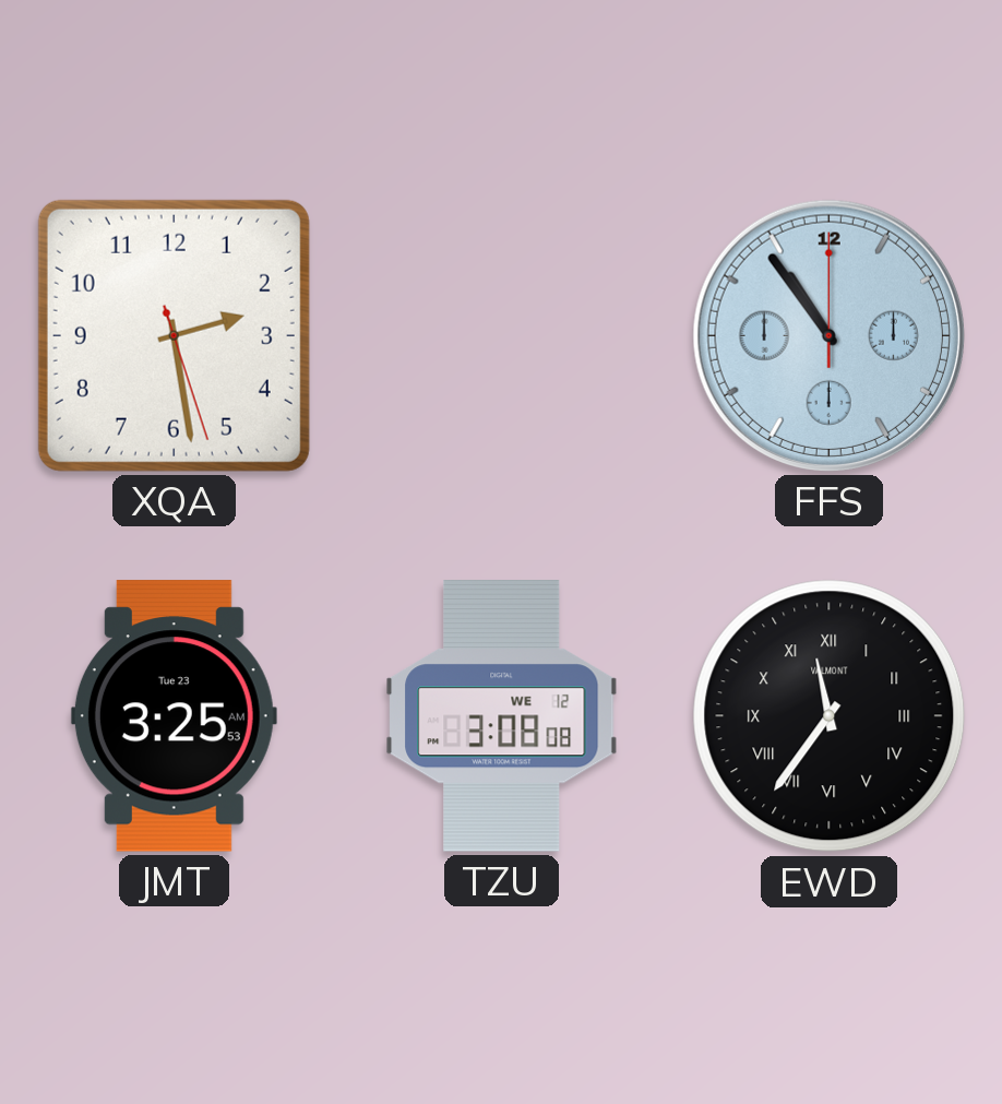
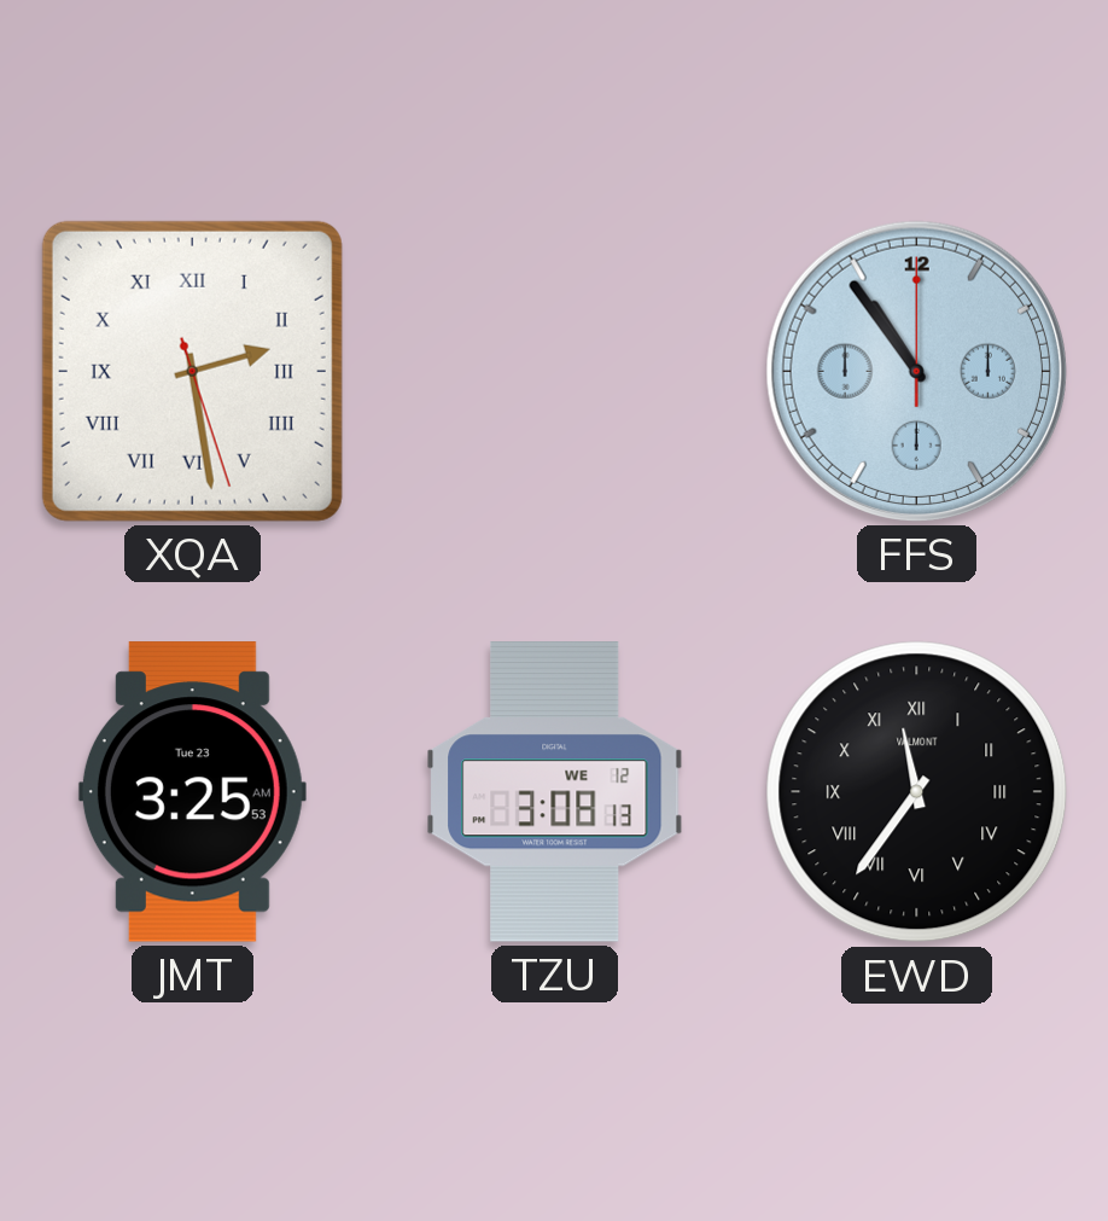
XQA numerals: Arabic -> Roman
TZU: 3:08:08 -> 3:08:13
